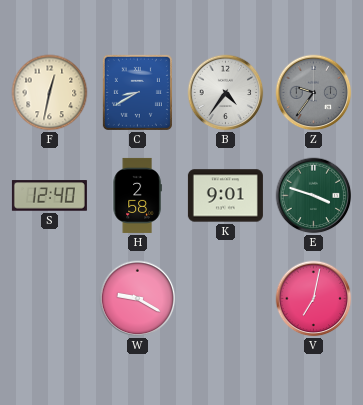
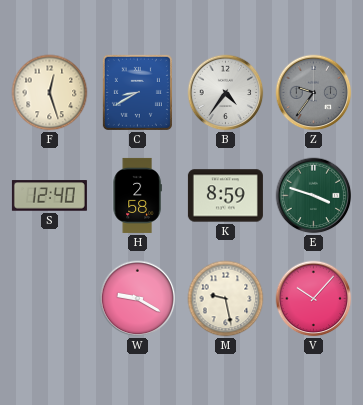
F: 12:32 -> 12:27
K: 9:01 -> 8:59
M: none -> 9:28
V: 7:02 -> 10:07
